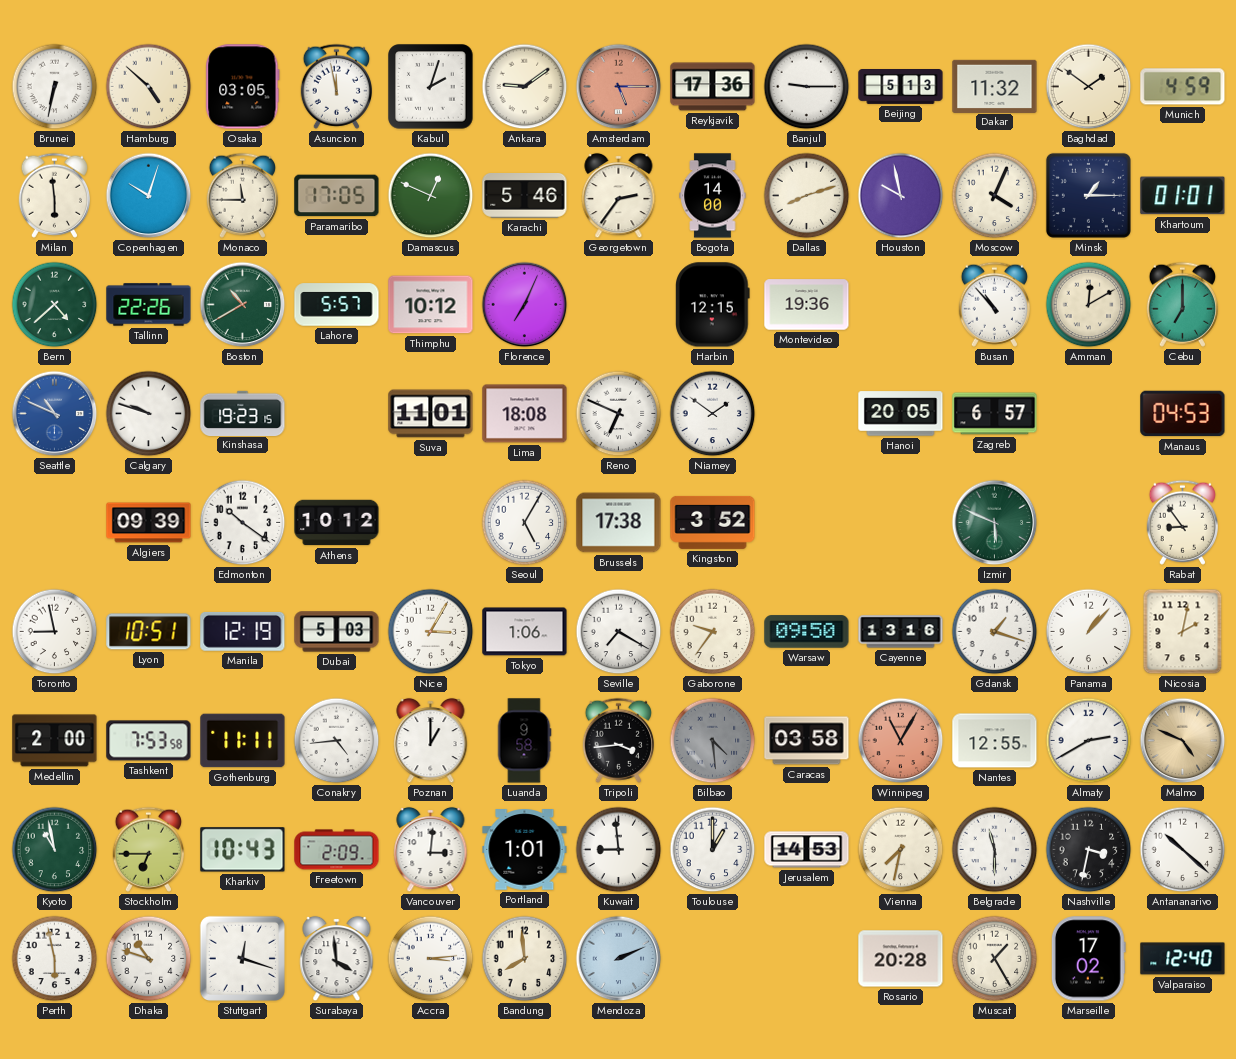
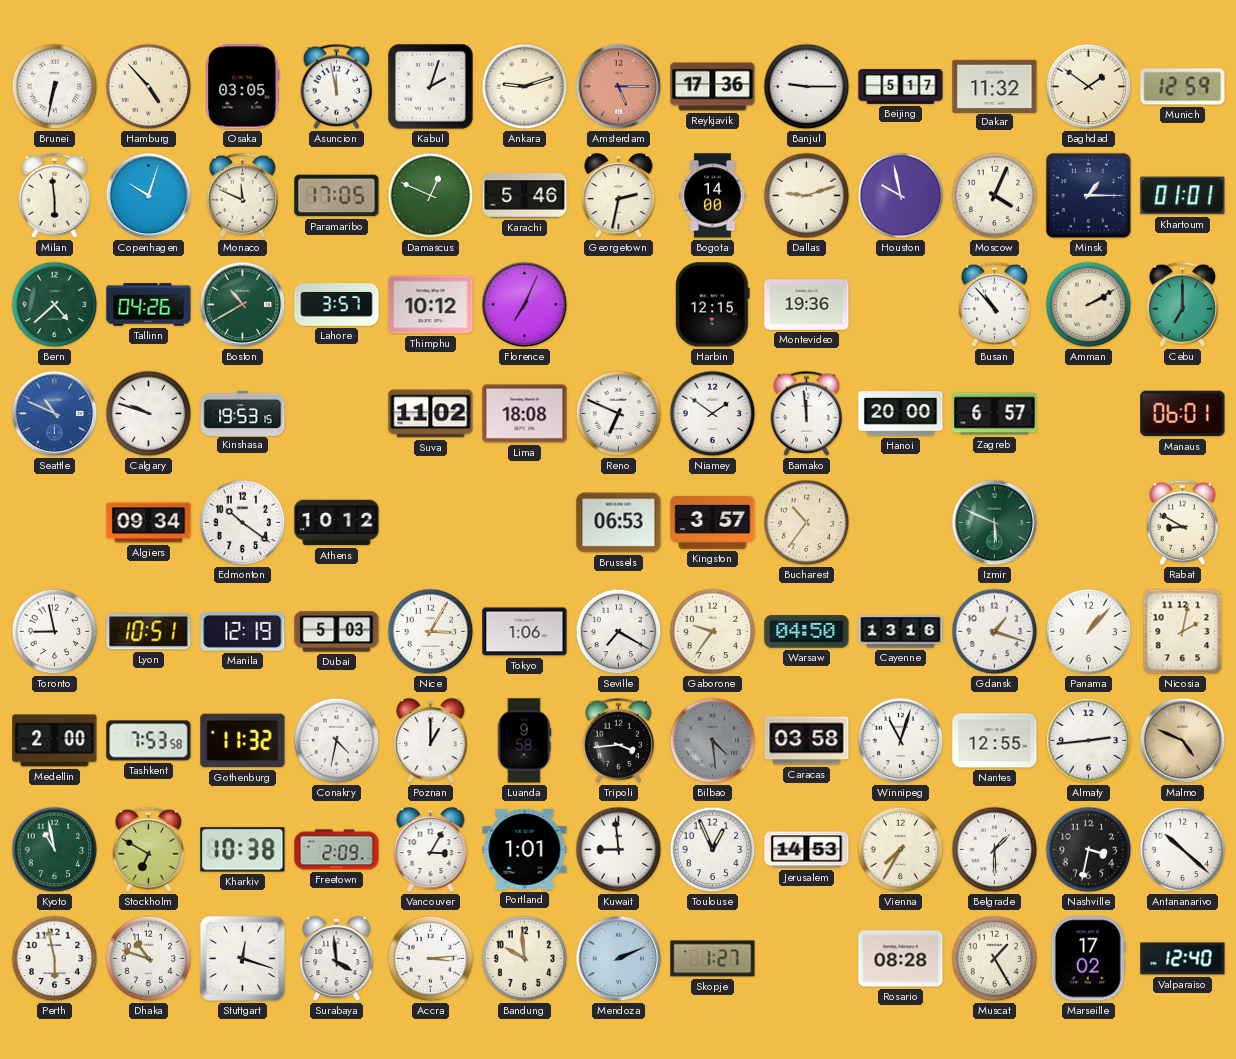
Hamburg: 4:52 -> 4:53
Ankara: 9:09 -> 9:12
Beijing: 5:13 -> 5:17
Munich: 4:59 -> 12:59
Monaco: 11:45 -> 11:49
Georgetown: 2:36 -> 2:32
Dallas: 8:12 -> 9:12
Tallinn: 22:26 -> 04:26
Lahore: 5:57 -> 3:57
Amman: 12:10 -> 2:10
Kinshasa: 19:23 -> 19:53
Suva: 11:01 -> 11:02
Bamako: none -> 11:59
Hanoi: 20:05 -> 20:00
Manaus: 04:53 -> 06:01
Algiers: 09:39 -> 09:34
Seoul: 5:05 -> none
Brussels: 17:38 -> 06:53
Kingston: 3:52 -> 3:57
Bucharest: none -> 10:36
Rabat: 8:54 -> 8:50
Warsaw: 09:50 -> 04:50
Gothenburg: 11:11 -> 11:32
Conakry: 4:44 -> 4:32
Winnipeg: 11:05 -> 11:03
Winnipeg dial: salmon -> white
Almaty: 2:40 -> 2:44
Stockholm: 6:45 -> 6:50
Kharkiv: 10:43 -> 10:38
Vancouver: 3:01 -> 3:05
Toulouse: 1:00 -> 12:56
Vienna: 7:32 -> 7:35
Belgrade: 11:30 -> 1:30
Bandung: 7:59 -> 9:59
Skopje: none -> 1:27
Rosario: 20:28 -> 08:28
